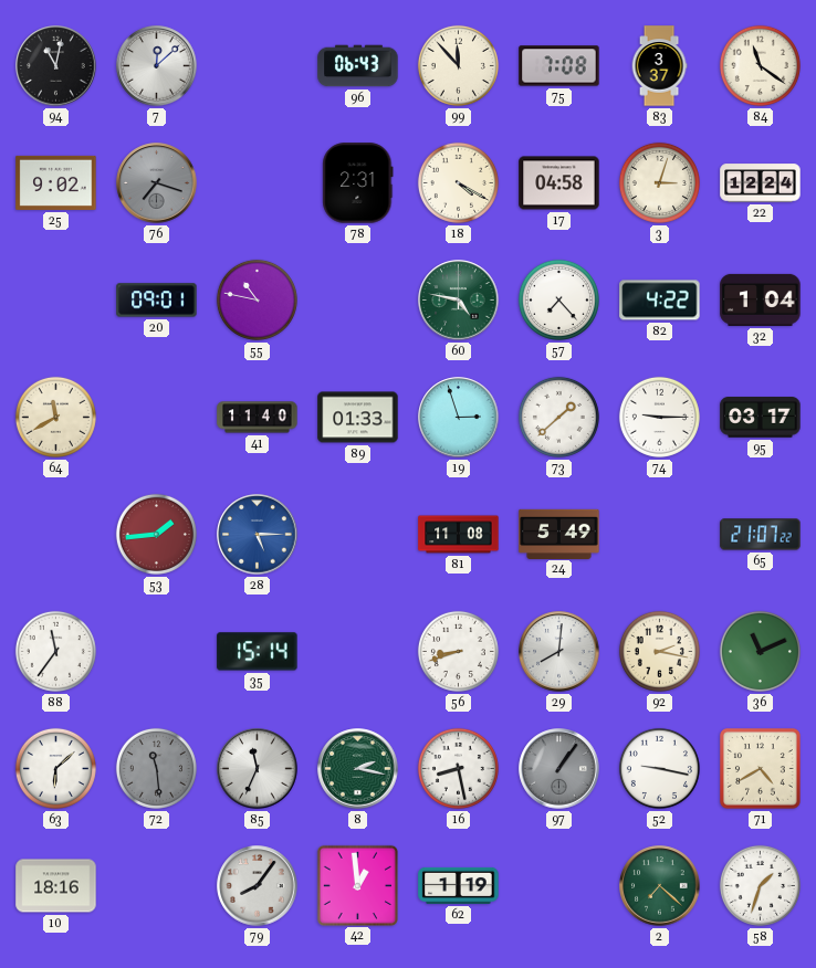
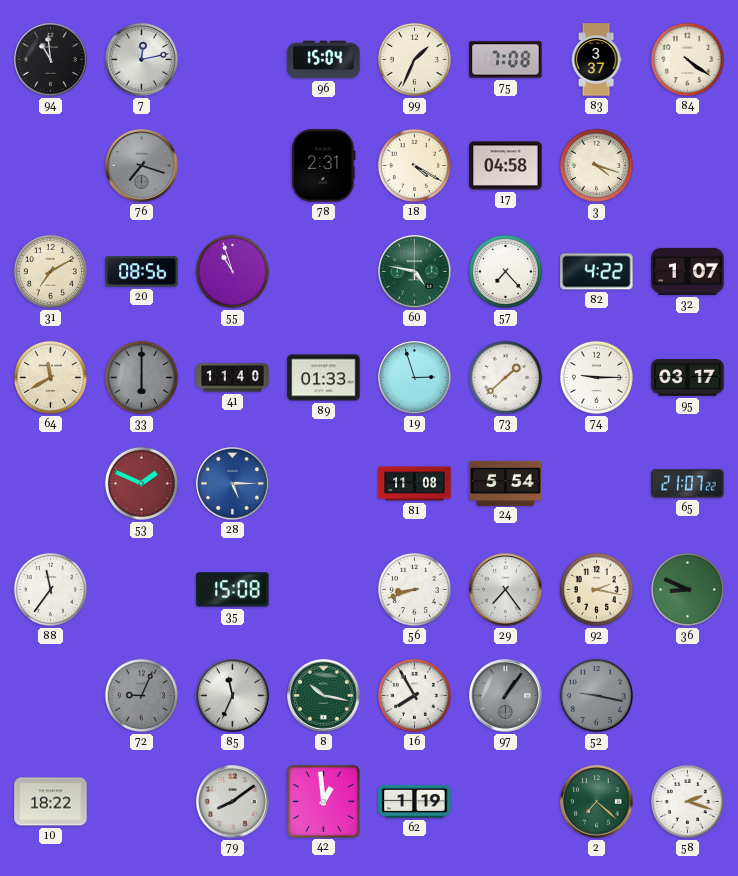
94: 11:02 -> 10:59
7: 12:08 -> 12:13
96: 06:43 -> 15:04
99: 11:53 -> 1:34
84: 11:21 -> 4:21
25: 9:02 -> none
3: 3:03 -> 4:18
22: 12:24 -> none
31: none -> 7:10
20: 09:01 -> 08:56
55: 10:47 -> 10:57
32: 1:04 -> 1:07
33: none -> 6:00
53: 1:44 -> 1:49
24: 5:49 -> 5:54
35: 15:14 -> 15:08
29: 8:01 -> 7:24
36: 11:11 -> 8:49
63: 6:08 -> none
72: 11:29 -> 9:04
8: 2:17 -> 10:17
16: 8:28 -> 7:55
52 dial: white -> grey
71: 4:40 -> none
10: 18:16 -> 18:22
79: 8:06 -> 8:09
58: 1:33 -> 2:18
